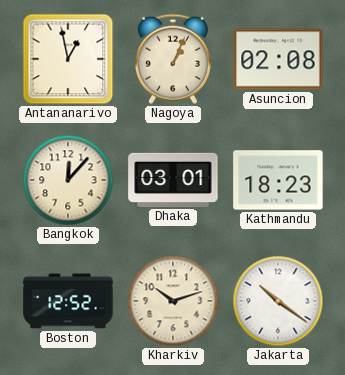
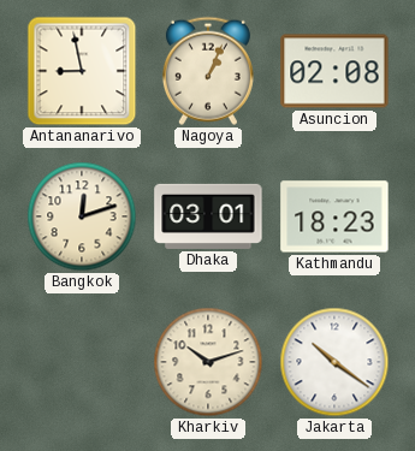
Antananarivo: 12:58 -> 8:58
Bangkok: 12:07 -> 12:12
Boston: 12:52 -> none
